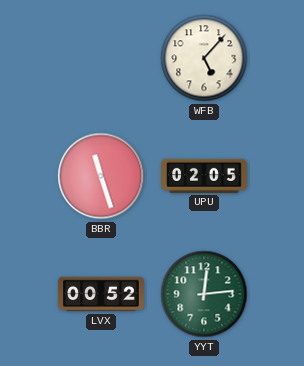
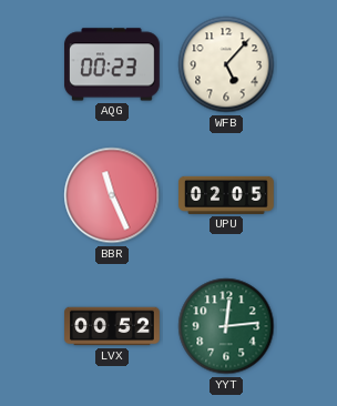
AQG: none -> 00:23
BBR: 11:27 -> 11:26
